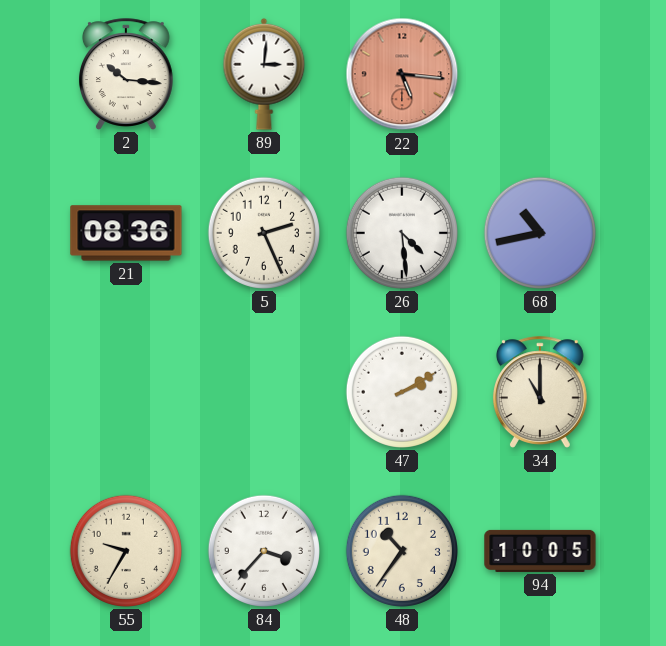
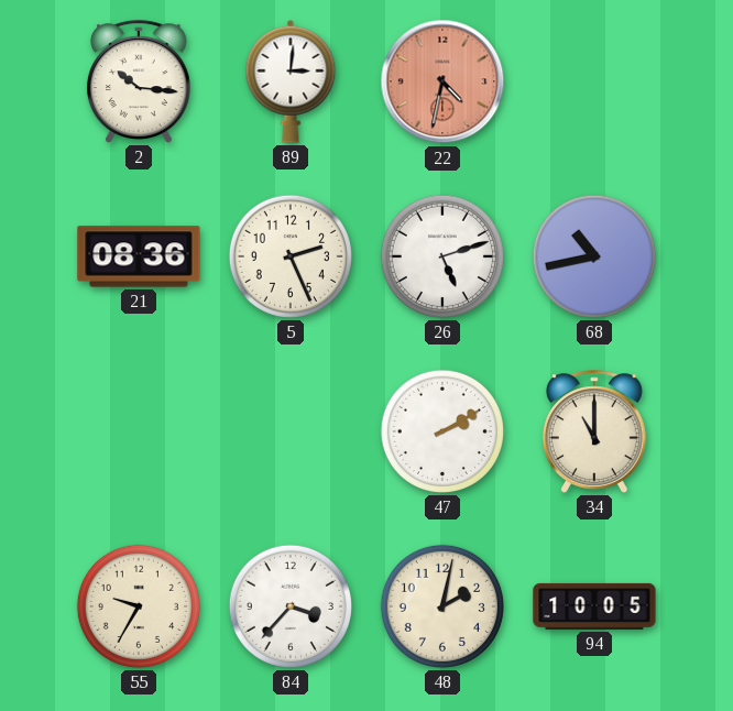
22: 5:16 -> 4:32
26: 4:29 -> 5:12
48: 10:36 -> 2:02
